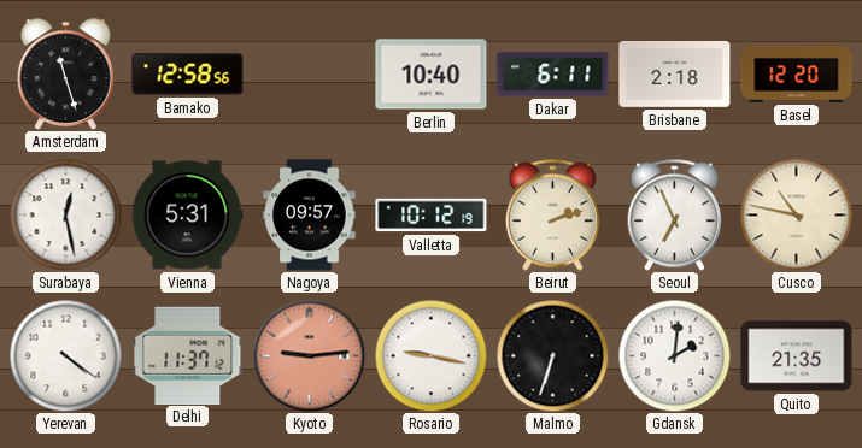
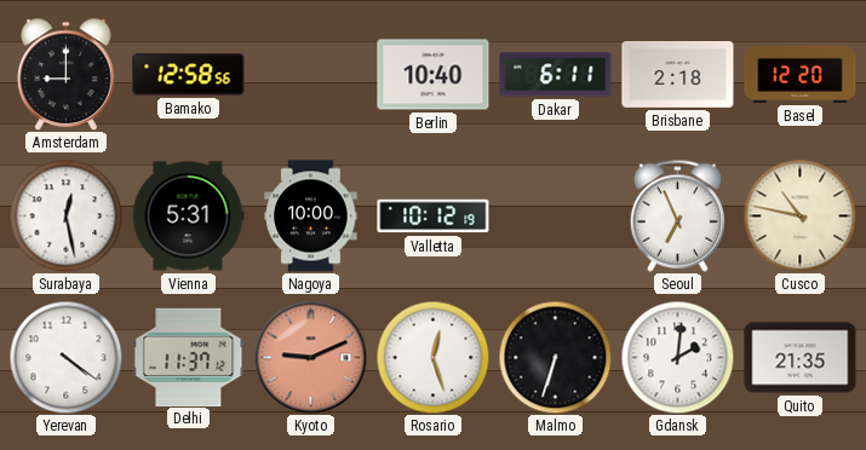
Amsterdam: 11:27 -> 9:00
Nagoya: 09:57 -> 10:00
Beirut: 2:12 -> none
Kyoto: 9:14 -> 9:11
Rosario: 9:17 -> 12:27
